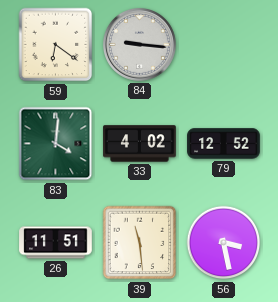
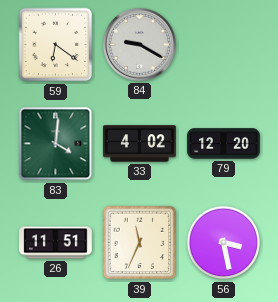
84: 9:16 -> 9:20
79: 12:52 -> 12:20
39: 11:29 -> 11:34
